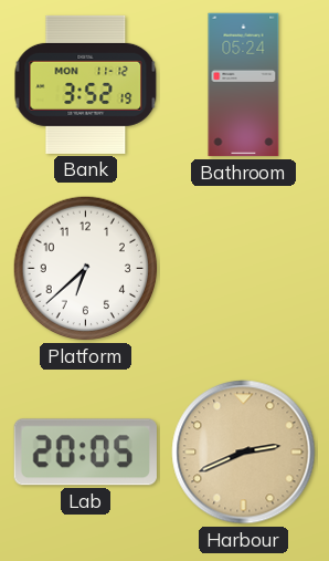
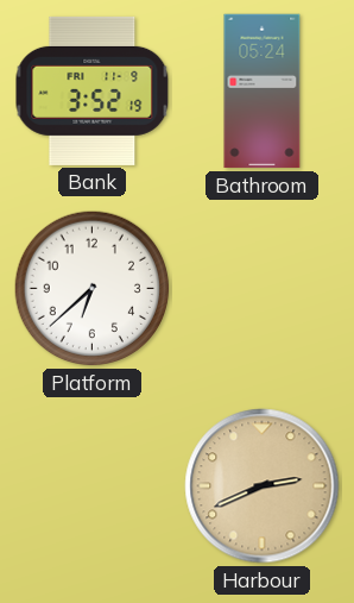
Bank date: MON 11-12 -> FRI 11-9
Lab: 20:05 -> none
